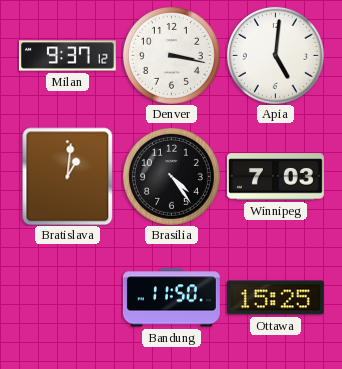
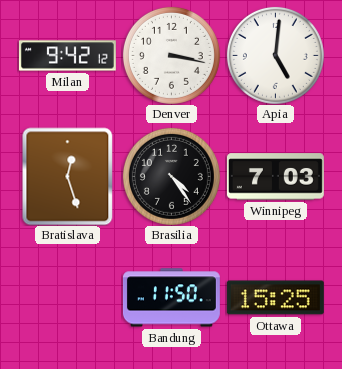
Milan: 9:37 -> 9:42
Bratislava: 1:01 -> 12:27
